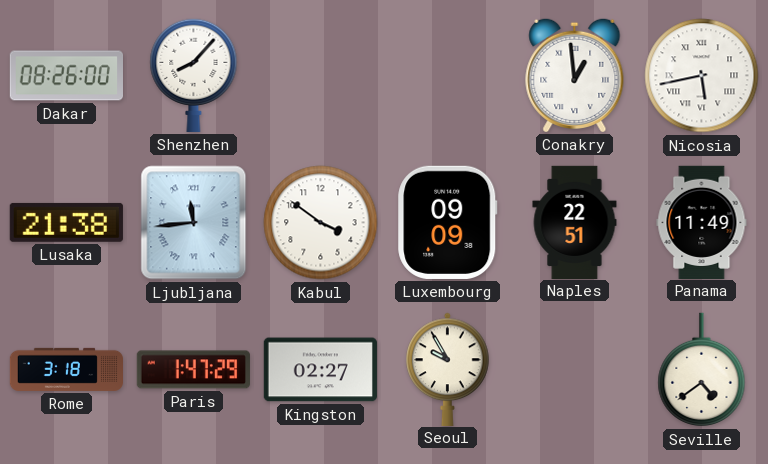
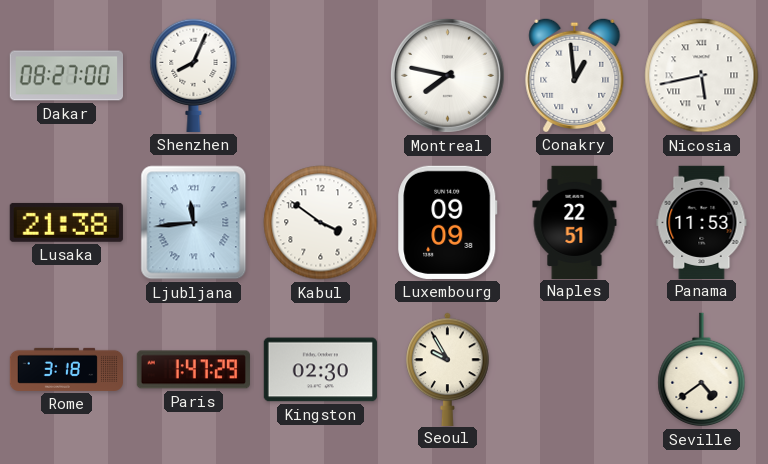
Dakar: 08:26 -> 08:27
Shenzhen: 8:07 -> 8:04
Montreal: none -> 7:47
Panama: 11:49 -> 11:53
Kingston: 02:27 -> 02:30
